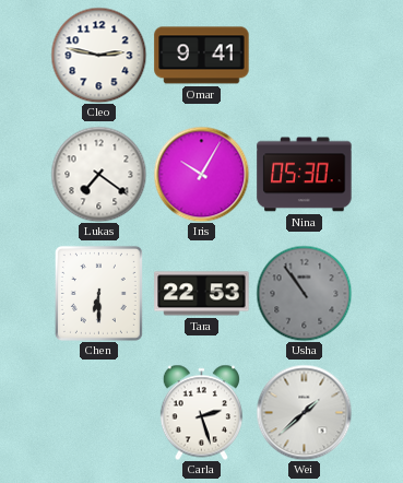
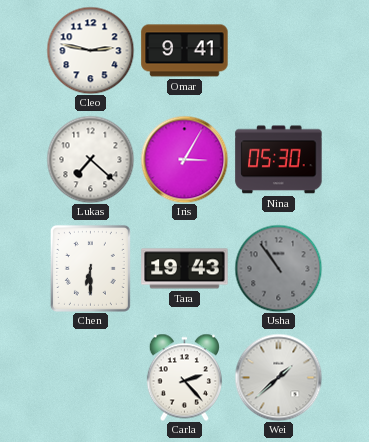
Lukas: 7:21 -> 7:22
Iris: 10:05 -> 3:05
Tara: 22:53 -> 19:43
Carla: 2:27 -> 2:23
